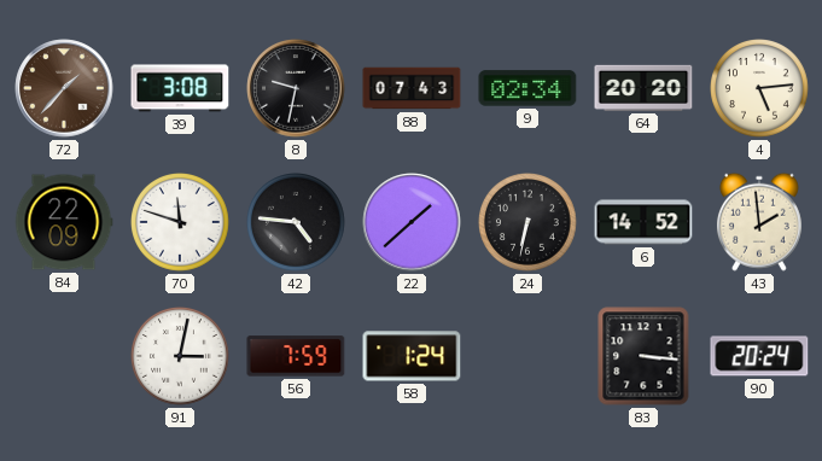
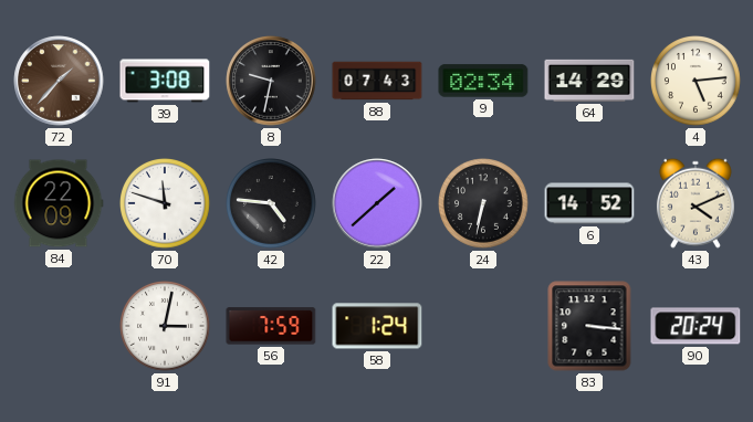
64: 20:20 -> 14:29
43: 1:59 -> 4:11
